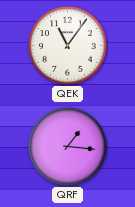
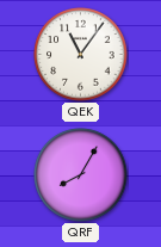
QRF: 1:16 -> 8:05
